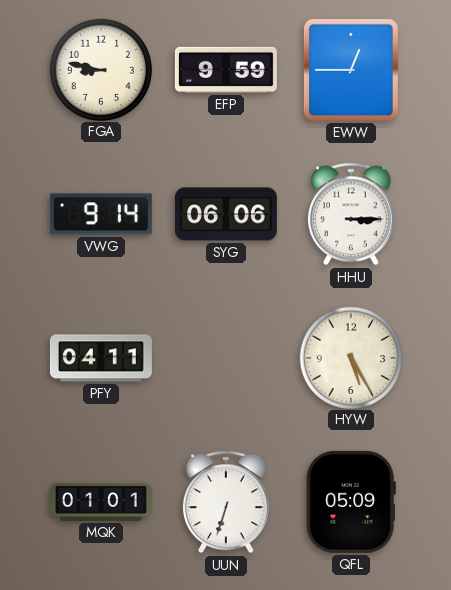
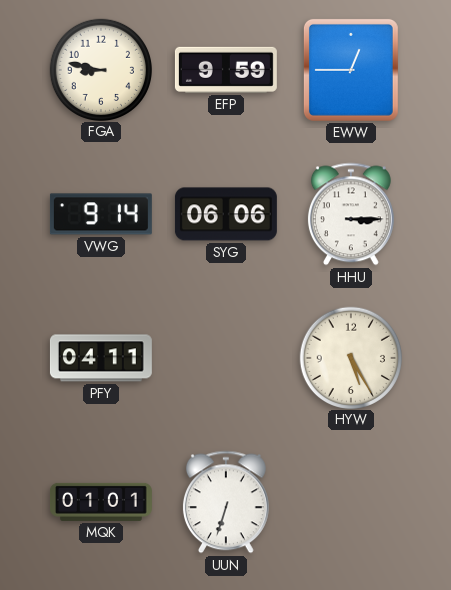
QFL: 05:09 -> none
